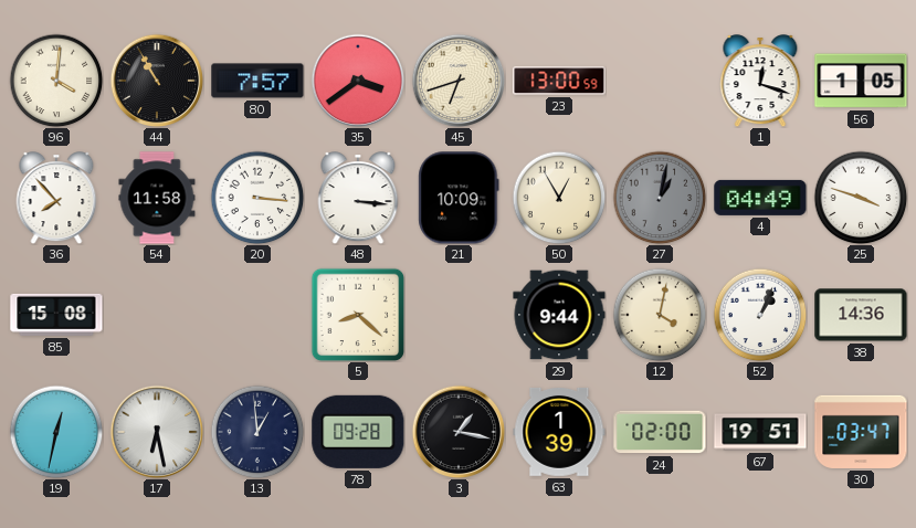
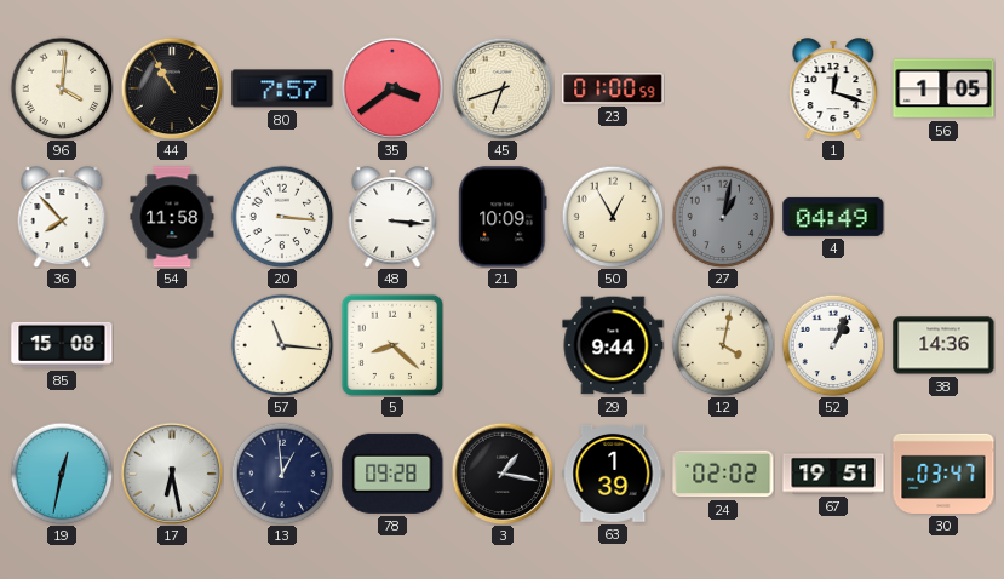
23: 13:00 -> 01:00
25: 3:48 -> none
57: none -> 11:16
24: 02:00 -> 02:02
